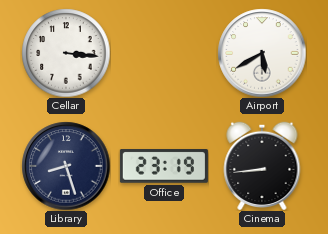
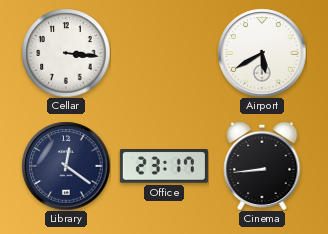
Library: 8:27 -> 12:21
Office: 23:19 -> 23:17
